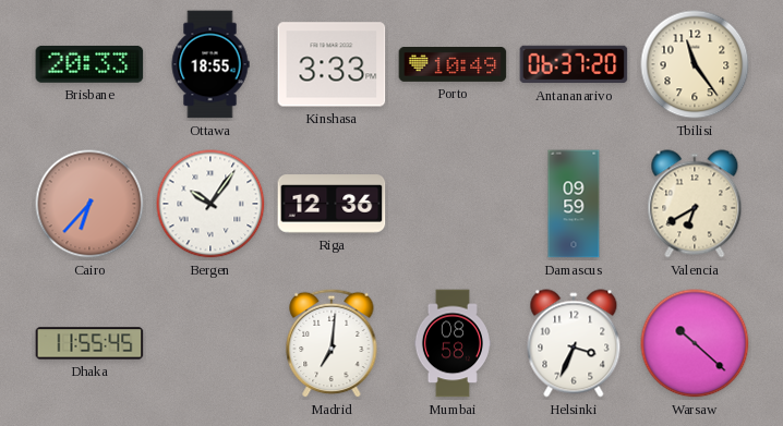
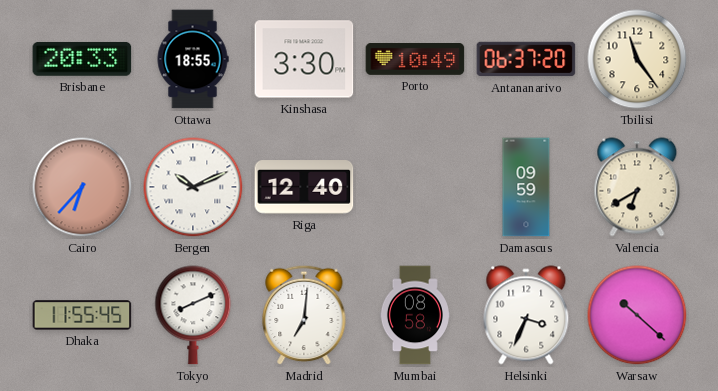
Kinshasa: 3:33 -> 3:30
Bergen: 10:06 -> 10:11
Riga: 12:36 -> 12:40
Tokyo: none -> 8:11
